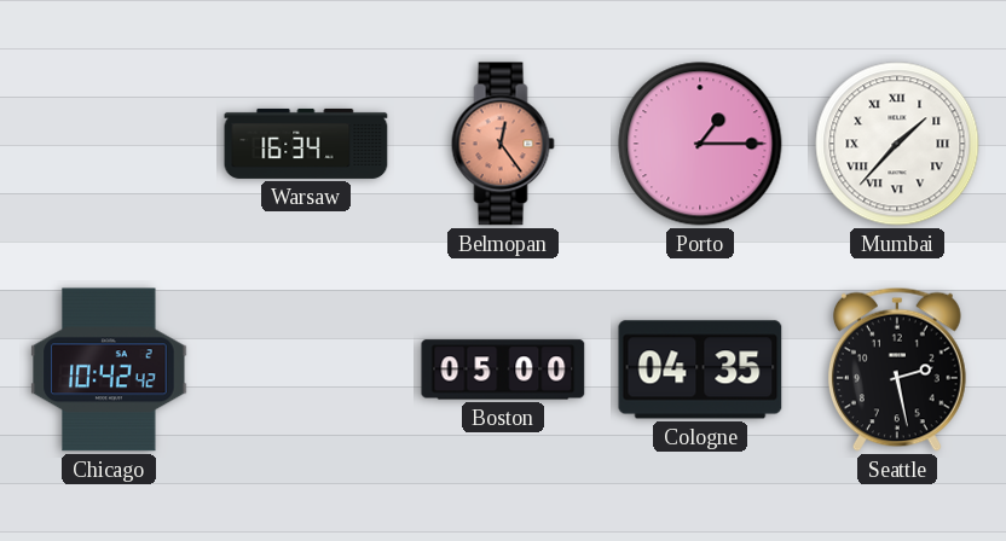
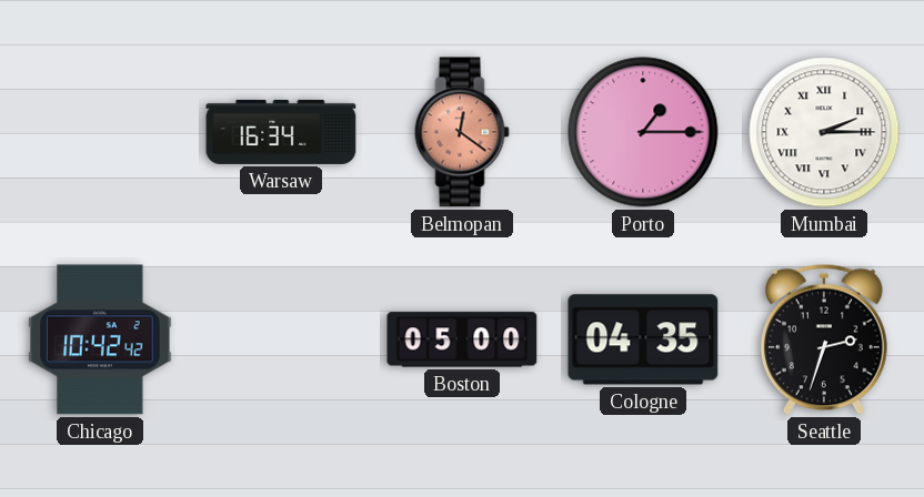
Belmopan: 12:24 -> 12:21
Mumbai: 1:37 -> 2:15
Seattle: 2:28 -> 2:33
